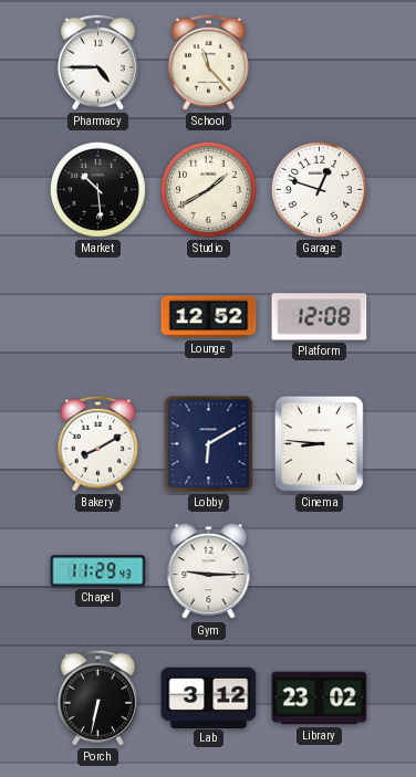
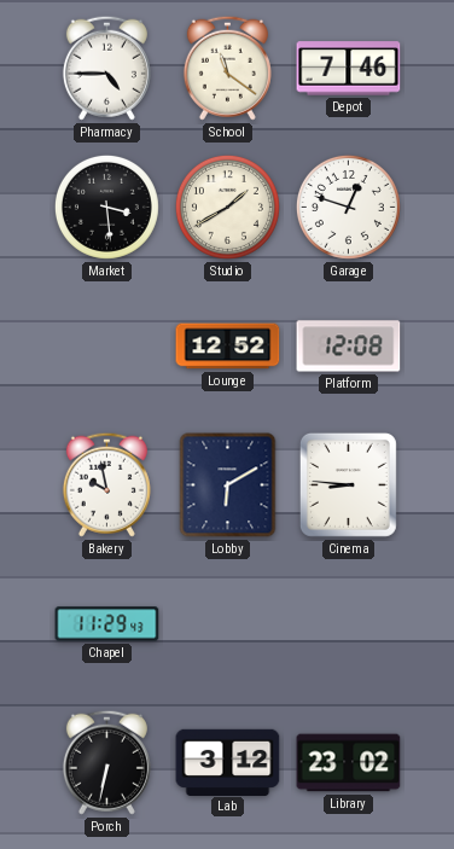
School: 11:23 -> 11:21
Depot: none -> 7:46
Market: 10:29 -> 3:29
Bakery: 8:10 -> 9:58
Gym: 9:15 -> none
